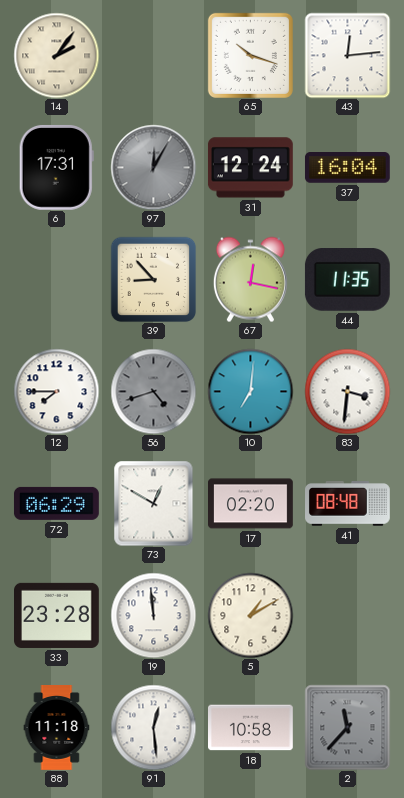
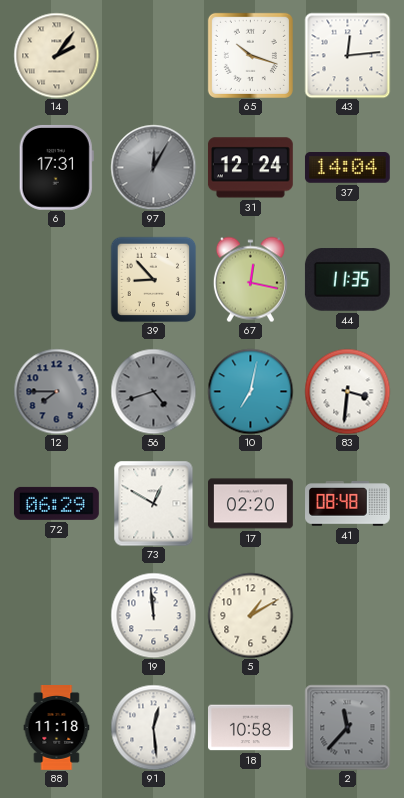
37: 16:04 -> 14:04
12 dial: white -> grey
10: 7:01 -> 7:02
33: 23:28 -> none
